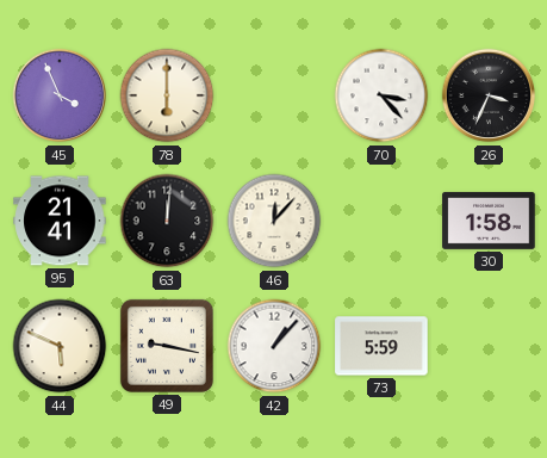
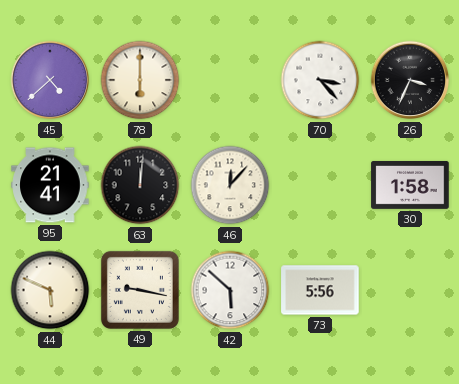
45: 3:56 -> 4:38
42: 1:07 -> 5:52
73: 5:59 -> 5:56
